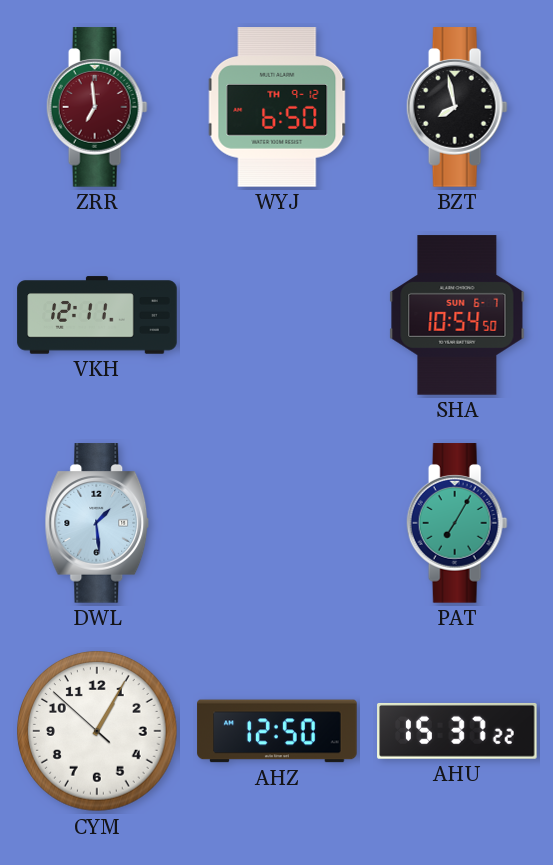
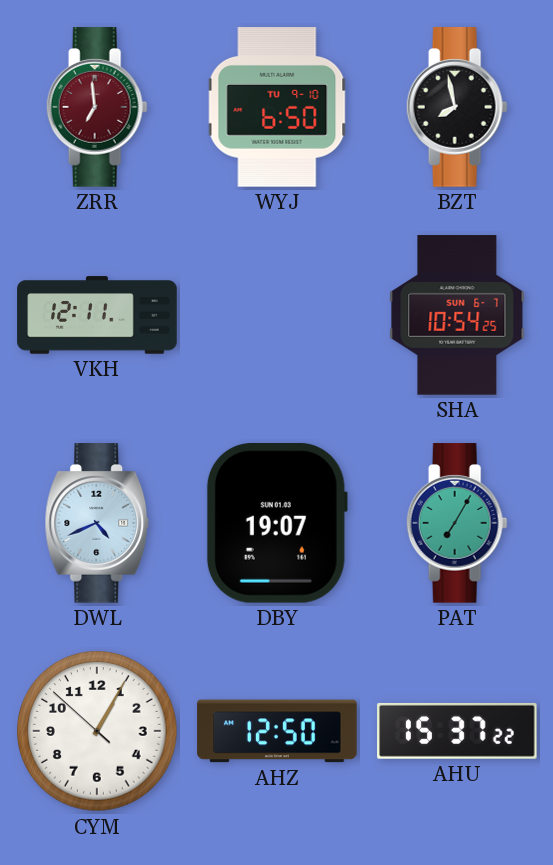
WYJ date: TH 9-12 -> TU 9-10
SHA: 10:54:50 -> 10:54:25
DWL: 1:29 -> 4:41
DBY: none -> 19:07
